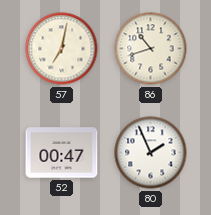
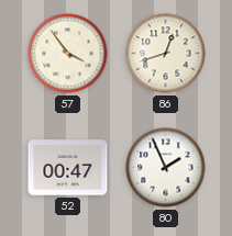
57: 7:02 -> 3:54
86: 10:42 -> 12:42
